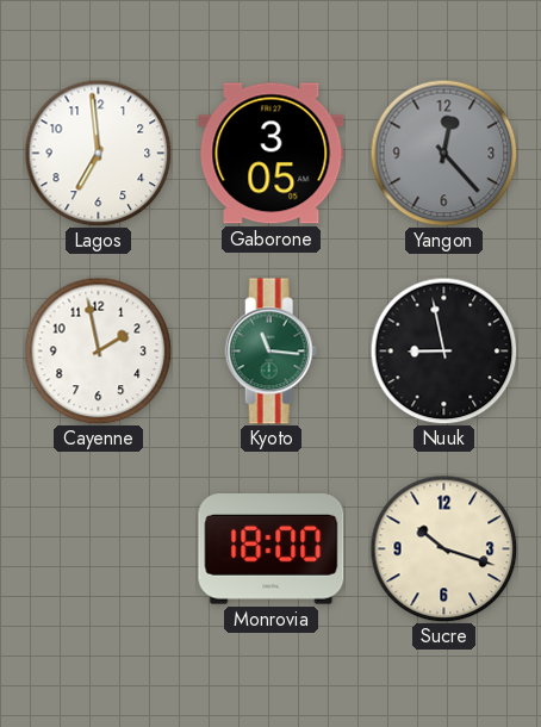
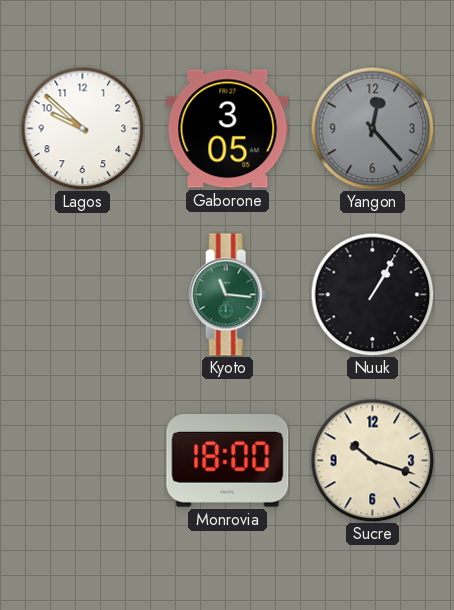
Lagos: 6:59 -> 9:52
Cayenne: 1:58 -> none
Nuuk: 8:58 -> 1:05
